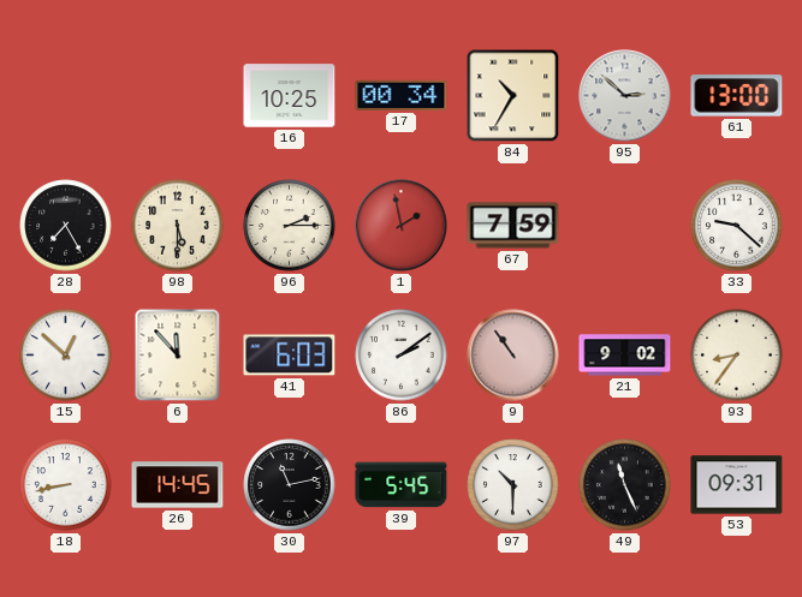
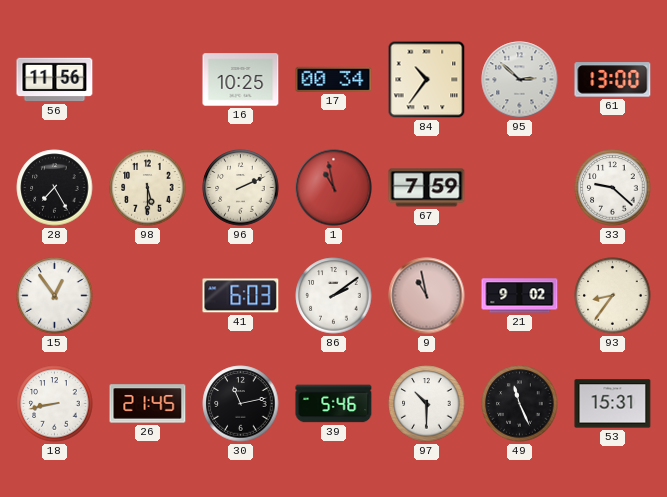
56: none -> 11:56
84: 10:35 -> 10:36
96: 2:15 -> 2:11
1: 1:58 -> 10:58
15: 12:52 -> 12:54
6: 11:53 -> none
9: 10:54 -> 10:58
26: 14:45 -> 21:45
39: 5:45 -> 5:46
53: 09:31 -> 15:31
